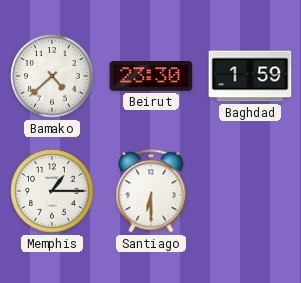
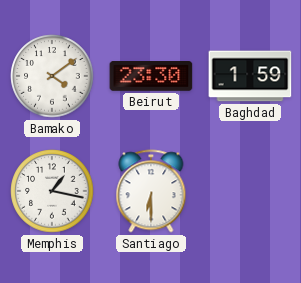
Bamako: 4:38 -> 4:09
Memphis: 1:15 -> 1:17
